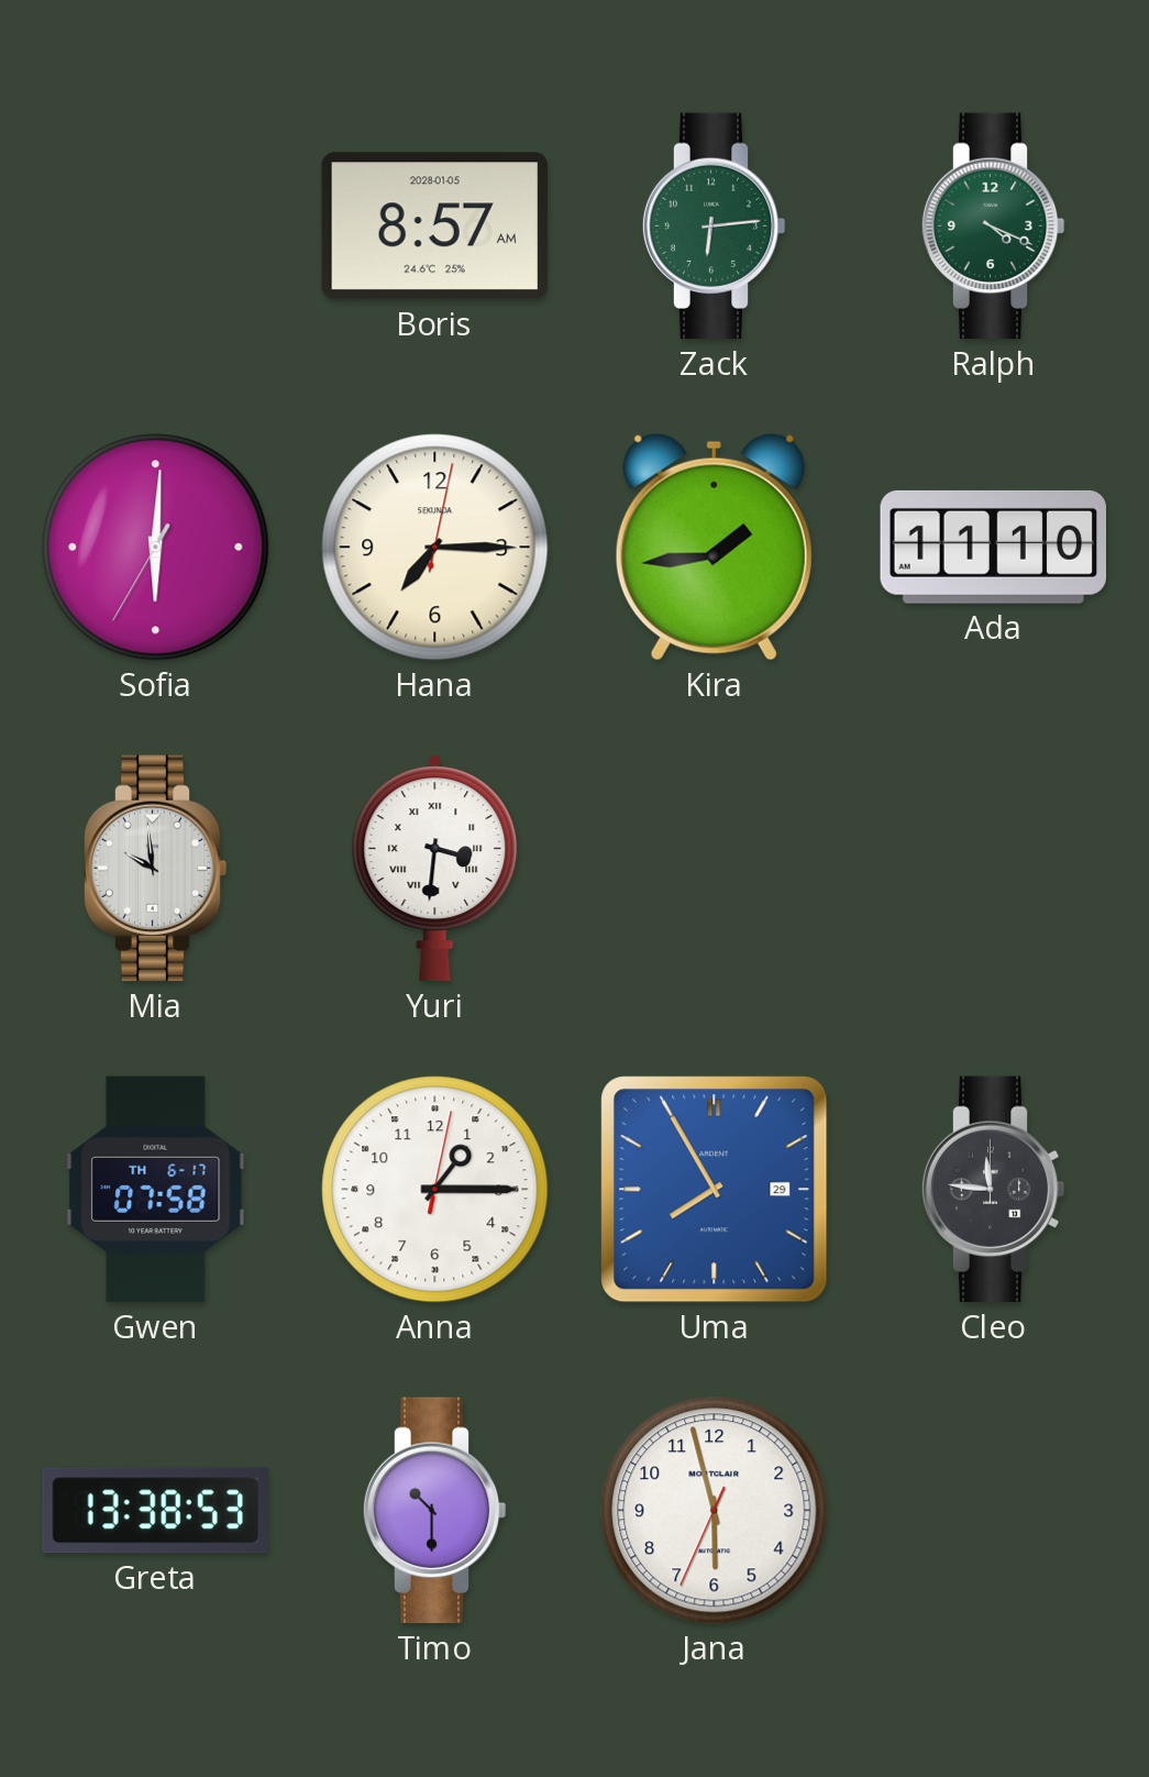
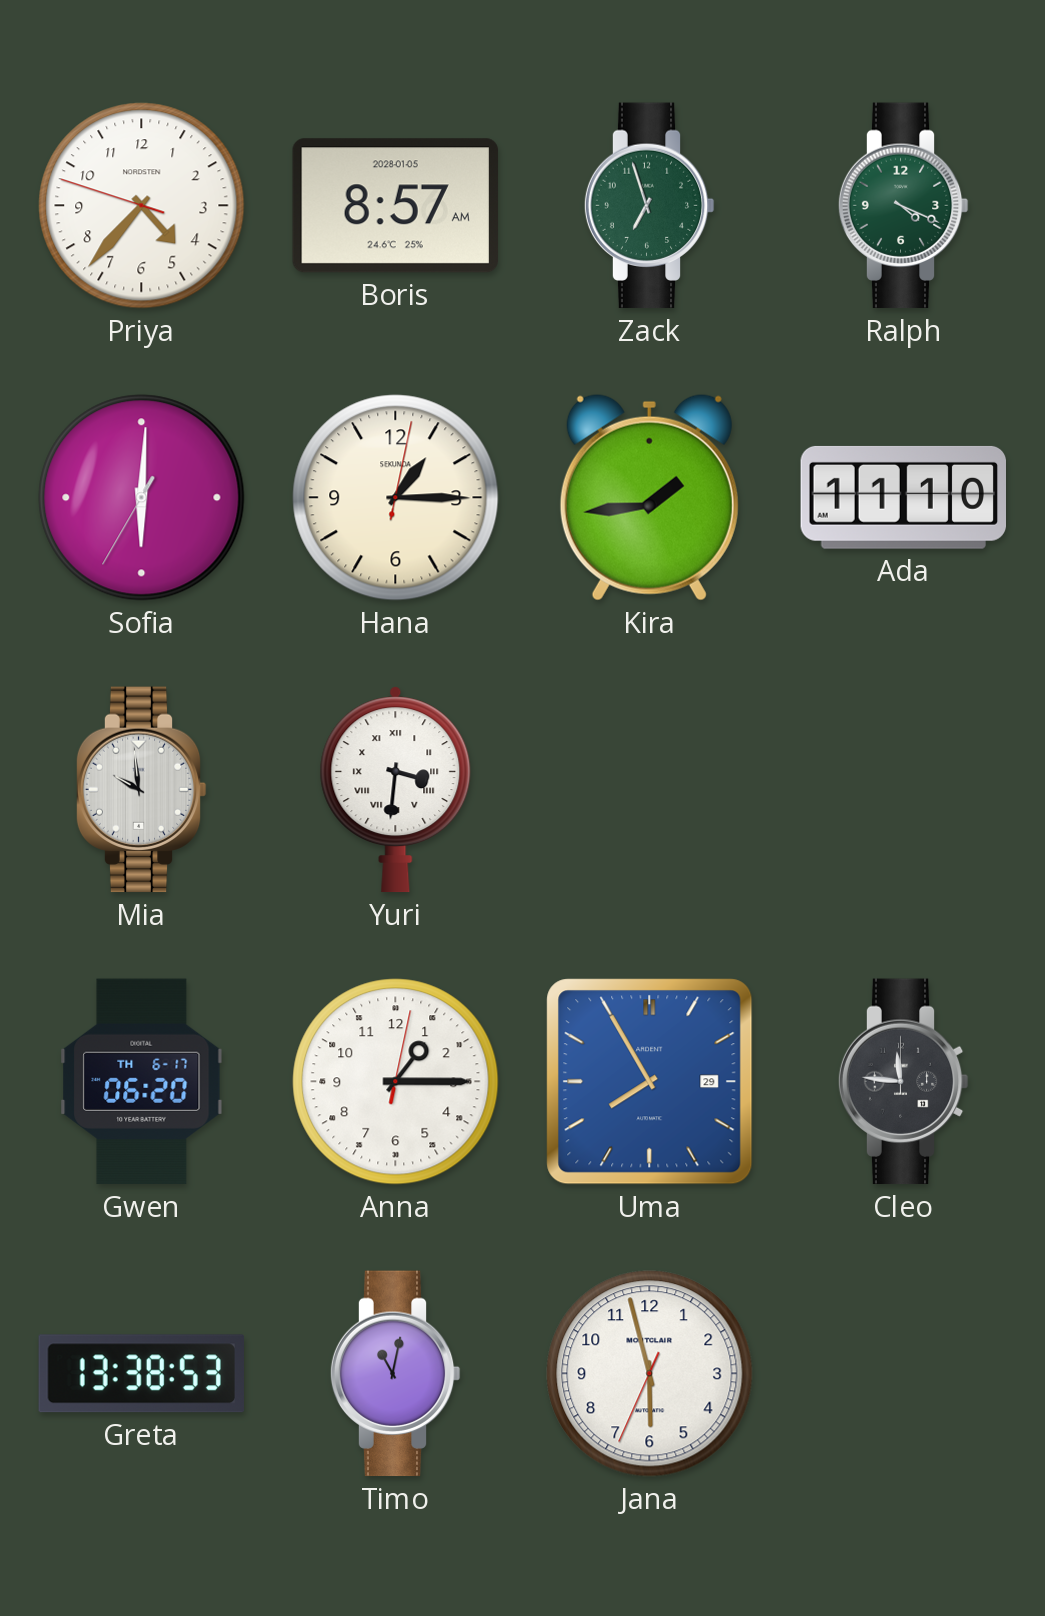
Priya: none -> 4:36
Zack: 6:14 -> 6:57
Hana: 7:15 -> 1:15
Gwen: 07:58 -> 06:20
Timo: 10:30 -> 11:02
